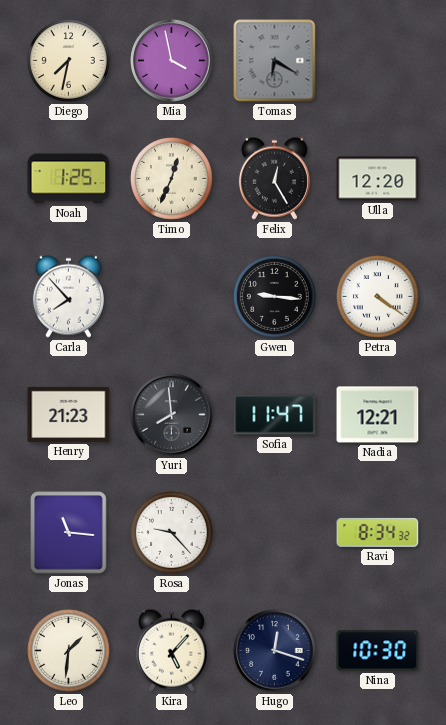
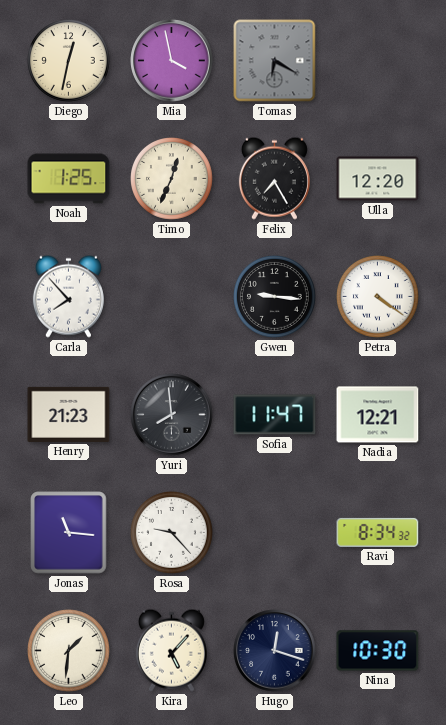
Diego: 7:32 -> 12:32
Felix: 12:25 -> 7:25
